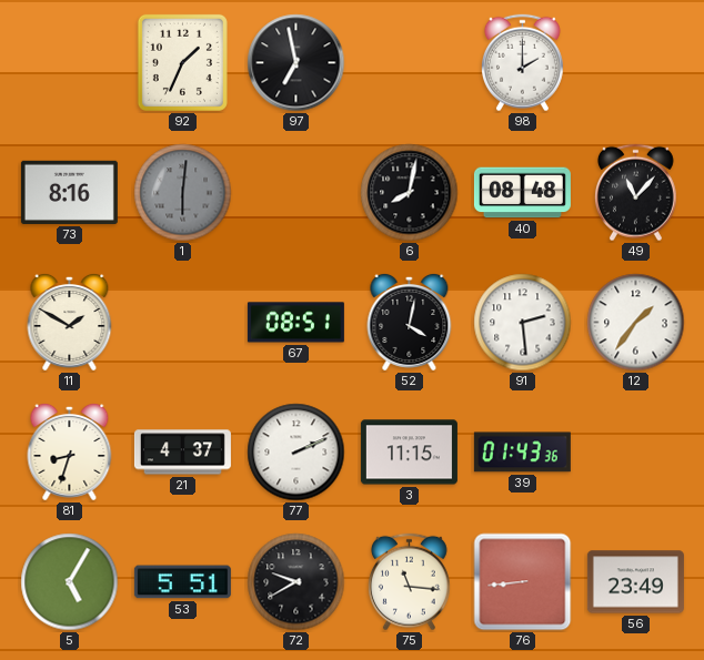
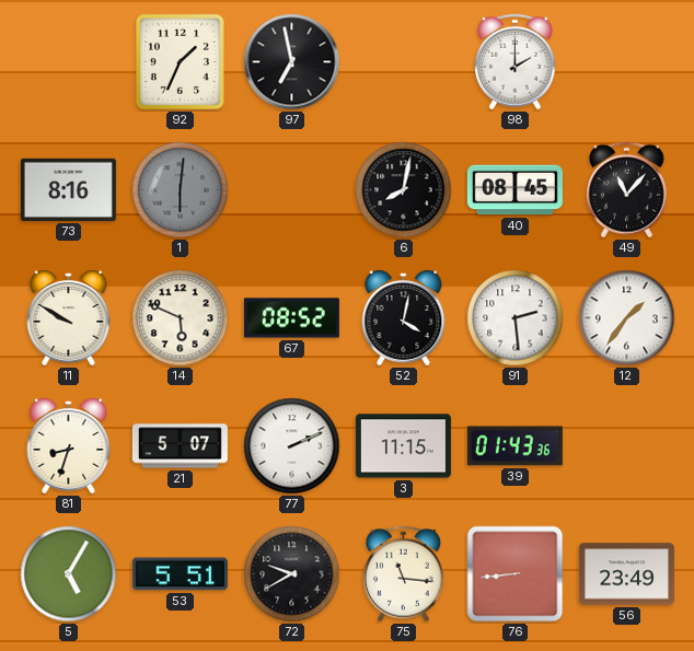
40: 08:48 -> 08:45
11: 1:50 -> 9:50
14: none -> 5:49
67: 08:51 -> 08:52
21: 4:37 -> 5:07
